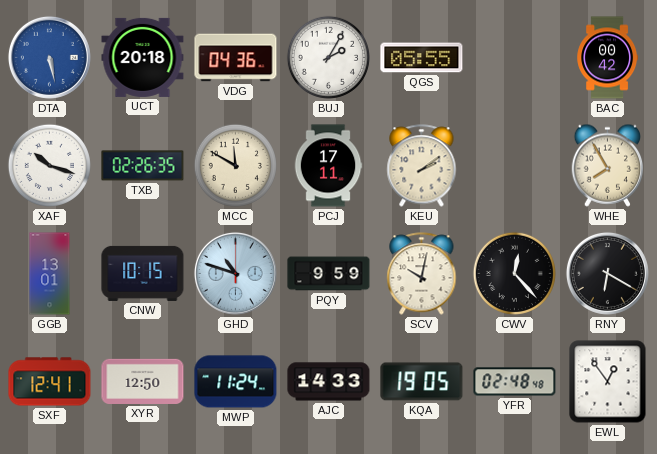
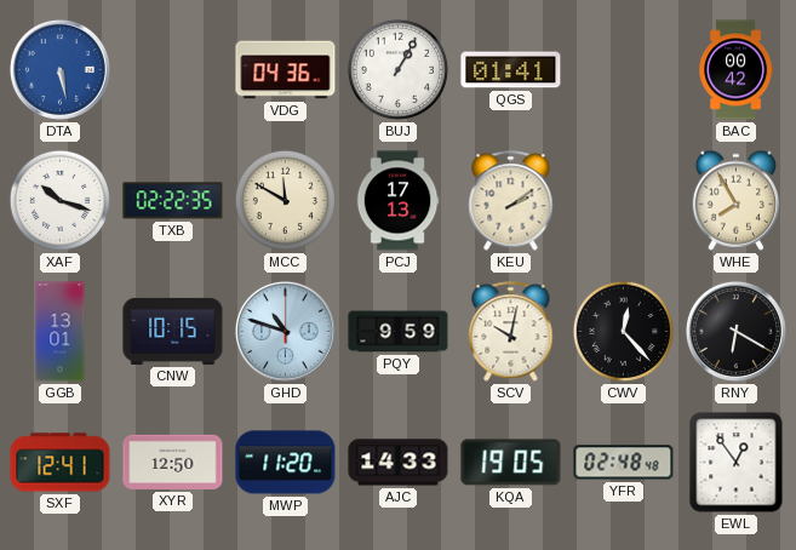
UCT: 20:18 -> none
BUJ: 2:05 -> 1:05
QGS: 05:55 -> 01:41
TXB: 02:26 -> 02:22
PCJ: 17:11 -> 17:13
MWP: 11:24 -> 11:20
